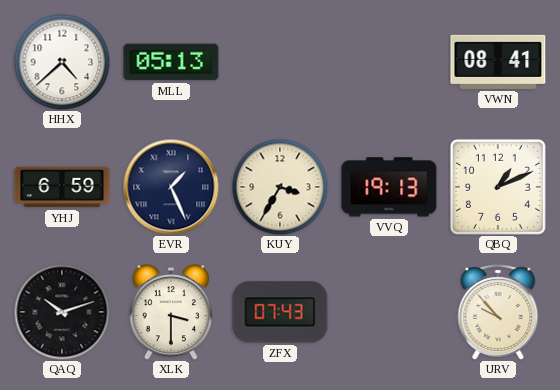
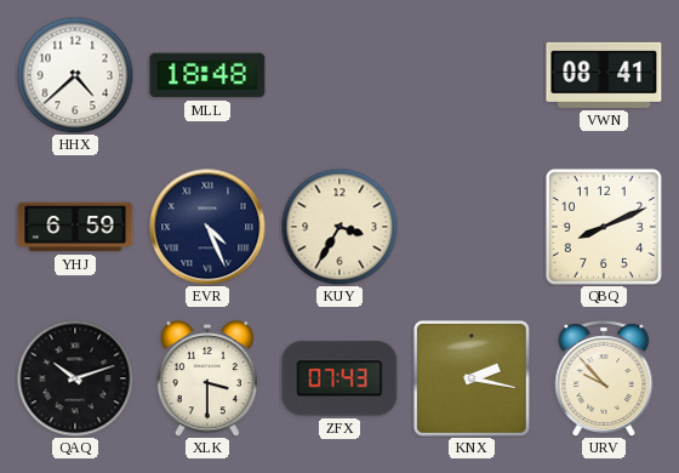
MLL: 05:13 -> 18:48
EVR: 1:26 -> 4:26
VVQ: 19:13 -> none
QBQ: 1:11 -> 8:11
KNX: none -> 2:17
